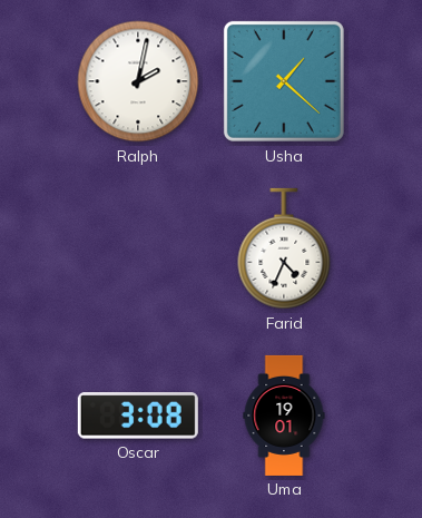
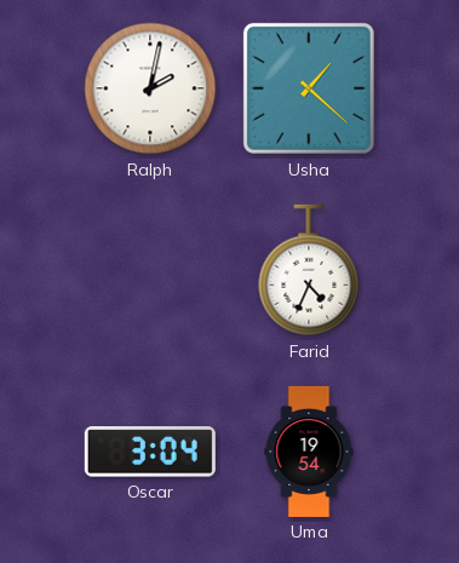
Oscar: 3:08 -> 3:04
Uma: 19:01 -> 19:54
